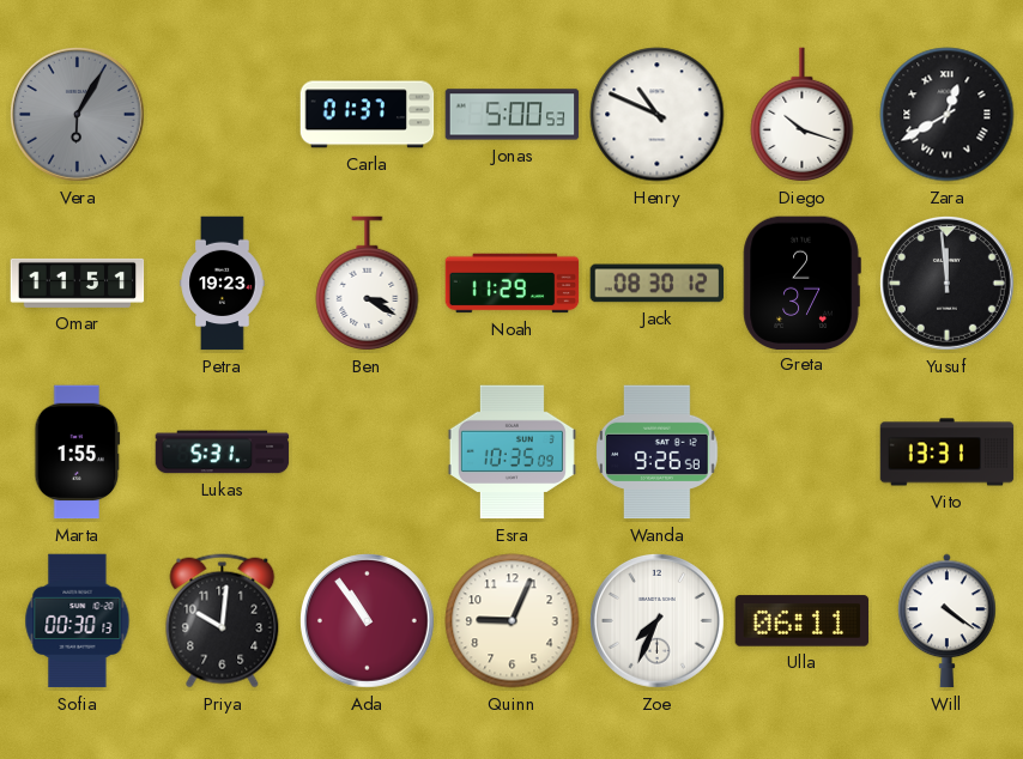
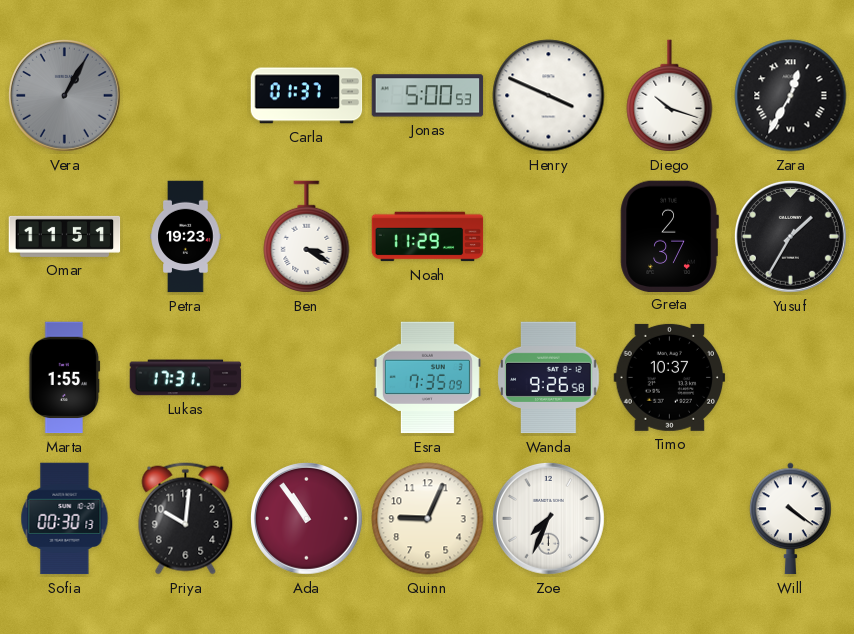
Vera: 6:05 -> 1:05
Henry: 10:49 -> 3:49
Zara: 12:40 -> 12:35
Jack: 08:30 -> none
Yusuf: 11:59 -> 1:35
Lukas: 5:31 -> 17:31
Esra: 10:35 -> 7:35
Timo: none -> 10:37
Vito: 13:31 -> none
Ulla: 06:11 -> none
